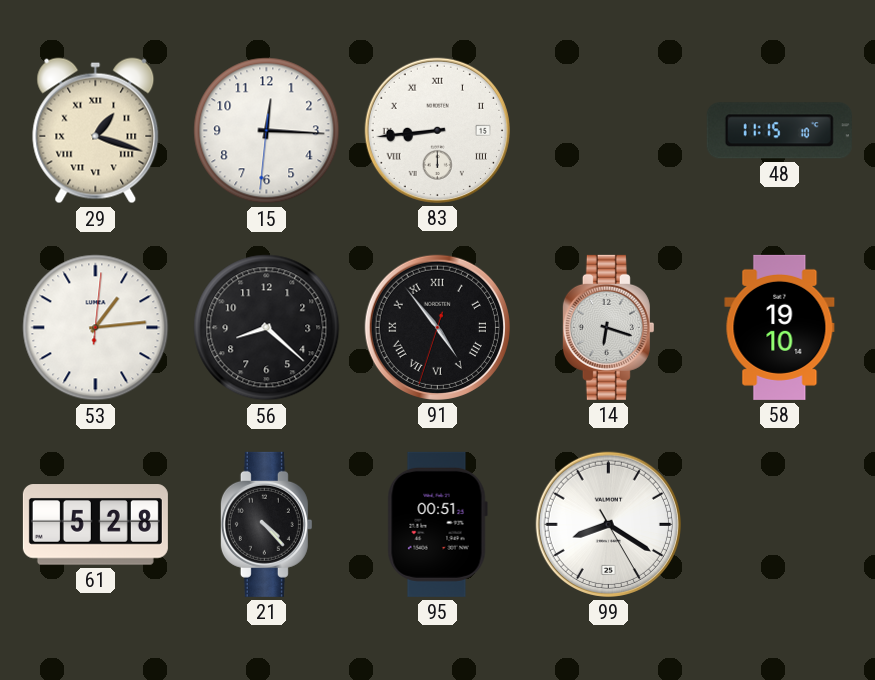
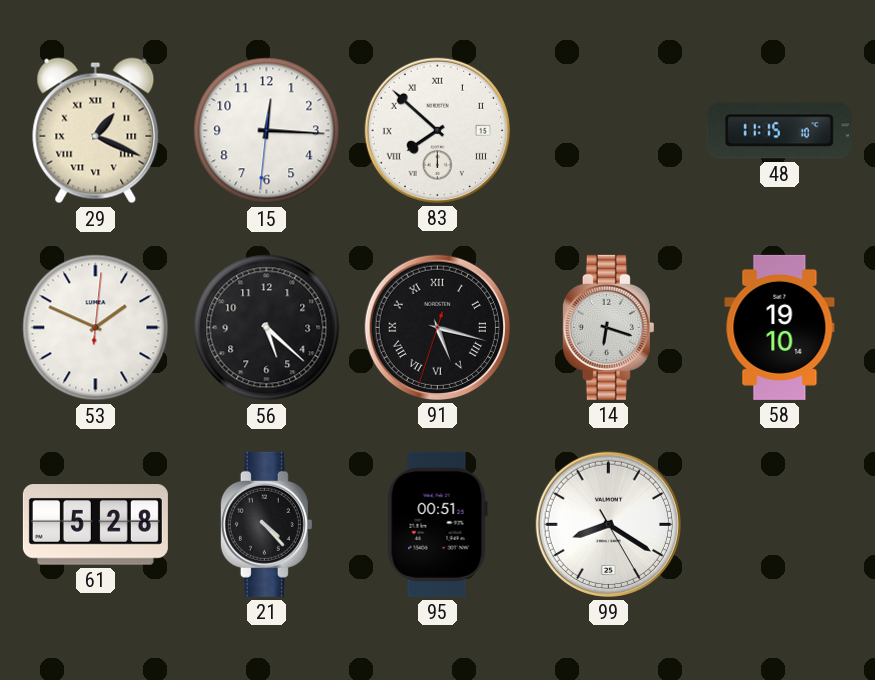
29: 1:18 -> 1:19
83: 8:44 -> 7:52
53: 1:14 -> 1:49
56: 8:22 -> 5:22
91: 4:53 -> 5:17
